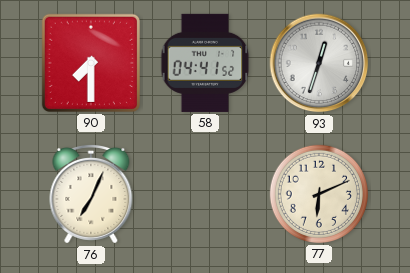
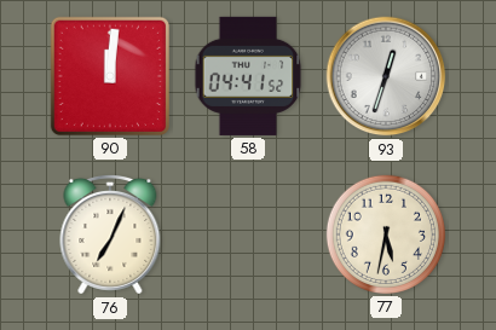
90: 7:30 -> 12:01
77: 6:11 -> 5:32
